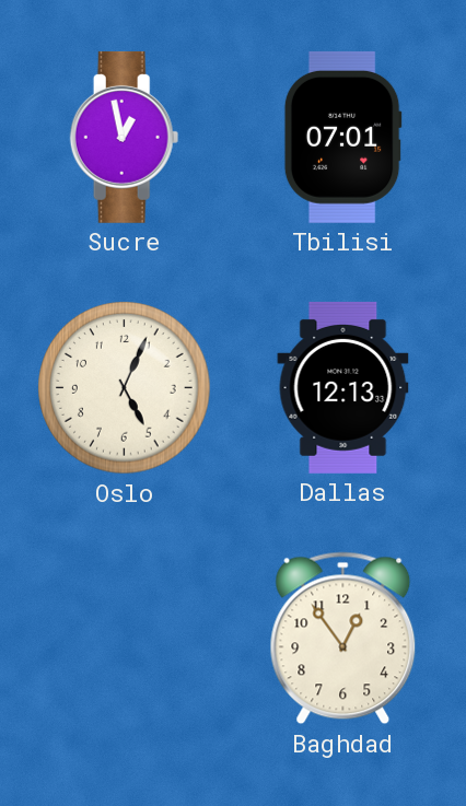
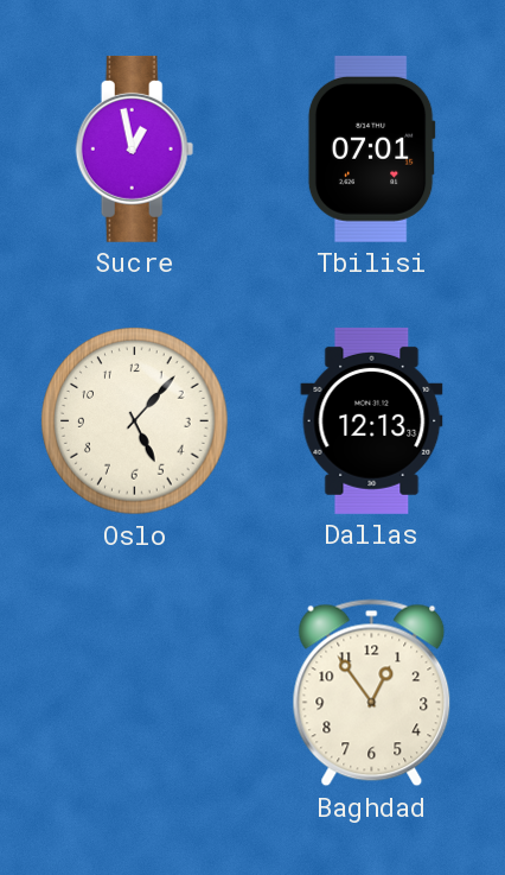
Oslo: 5:04 -> 5:07
